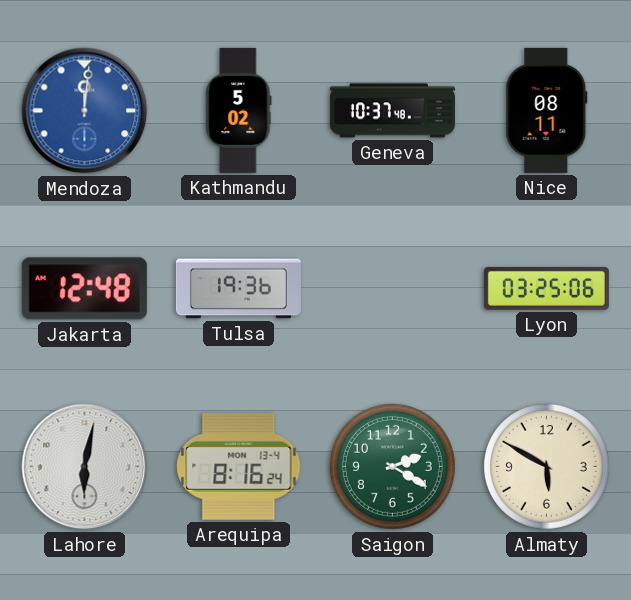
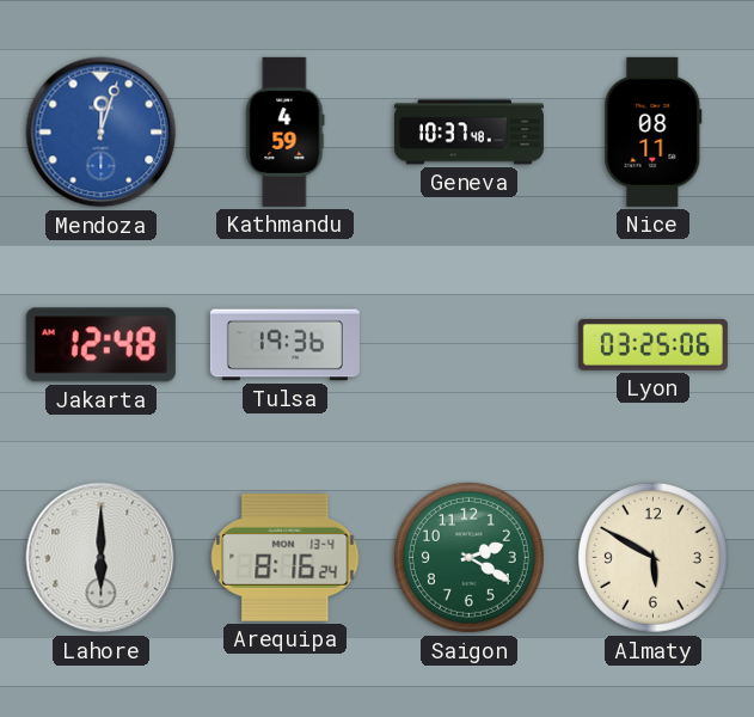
Mendoza: 12:01 -> 12:03
Kathmandu: 5:02 -> 4:59
Lahore: 6:02 -> 6:00
